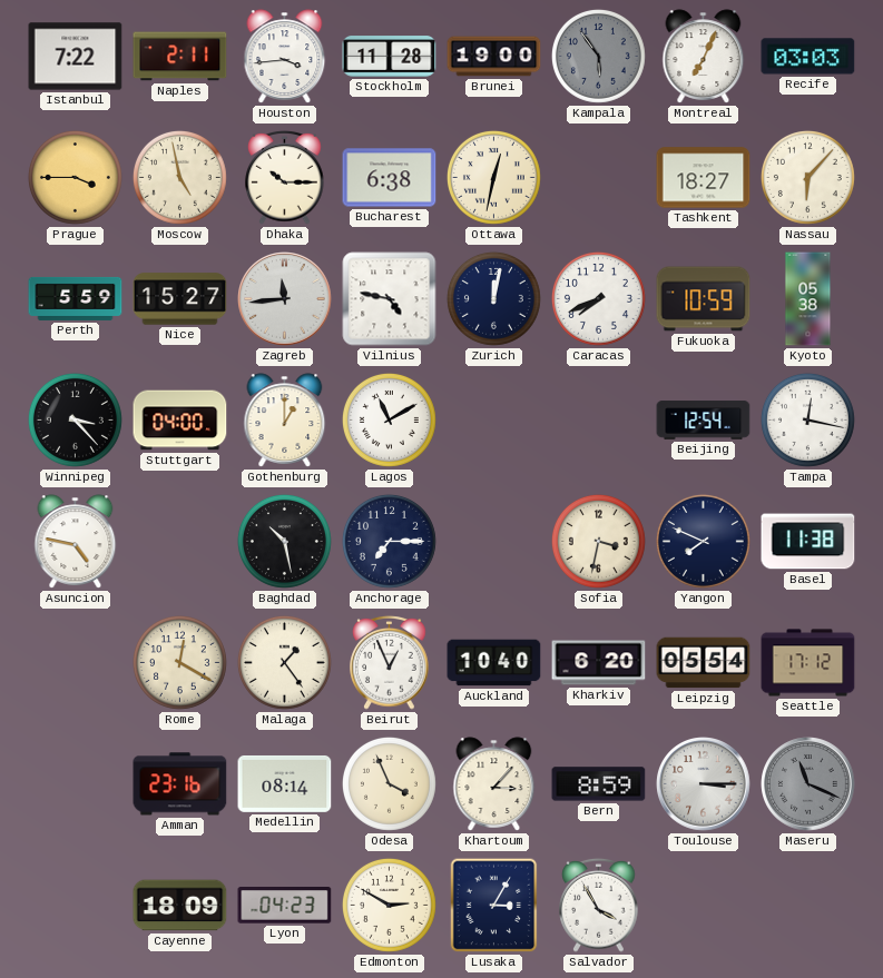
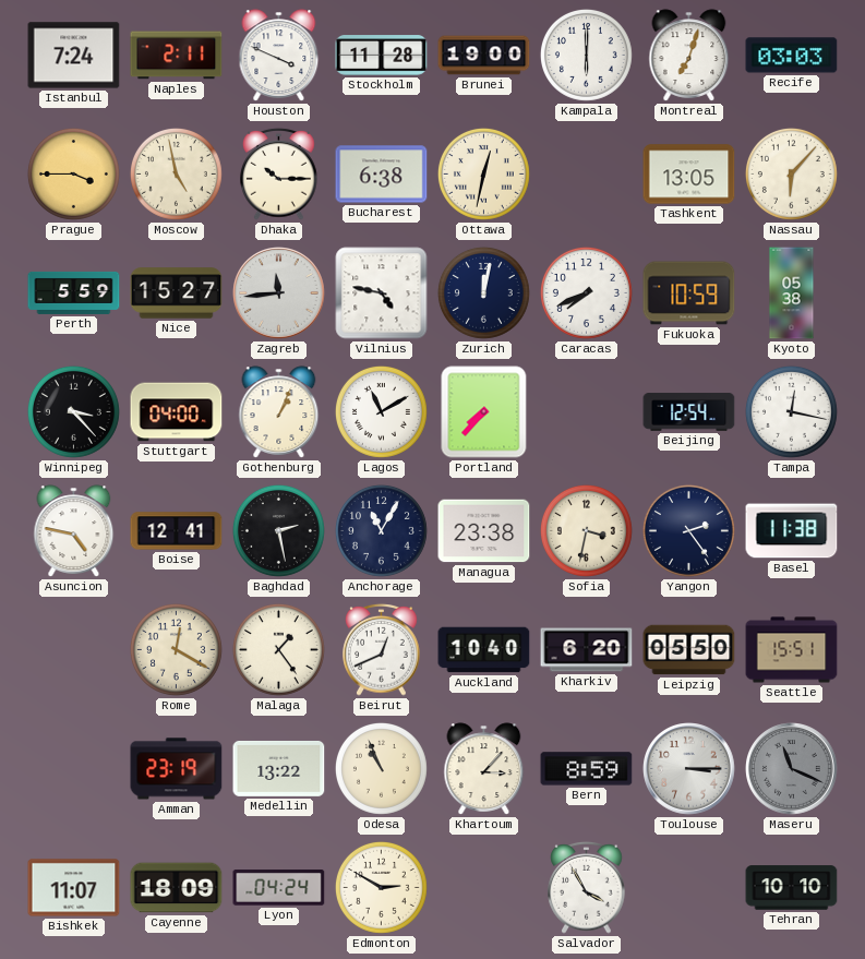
Istanbul: 7:22 -> 7:24
Houston: 3:44 -> 3:49
Kampala: 5:54 -> 6:00
Kampala dial: grey -> white
Montreal: 7:04 -> 7:03
Tashkent: 18:27 -> 13:05
Gothenburg: 1:00 -> 1:04
Portland: none -> 7:37
Boise: none -> 12:41
Baghdad: 10:28 -> 2:28
Anchorage: 7:15 -> 11:05
Managua: none -> 23:38
Yangon: 7:49 -> 2:24
Beirut: 12:56 -> 12:41
Leipzig: 05:54 -> 05:50
Seattle: 17:12 -> 15:51
Amman: 23:16 -> 23:19
Medellin: 08:14 -> 13:22
Odesa: 3:56 -> 10:56
Bishkek: none -> 11:07
Lyon: 04:23 -> 04:24
Lusaka: 3:05 -> none
Tehran: none -> 10:10
